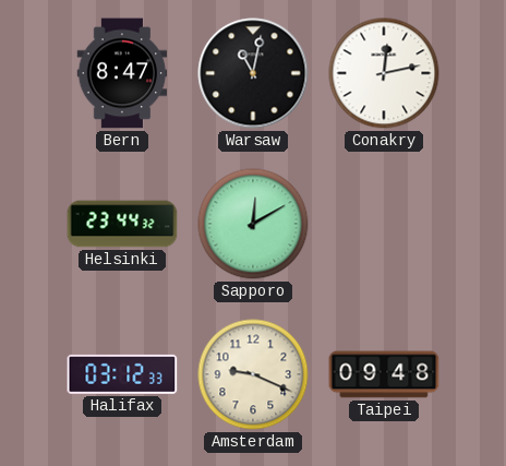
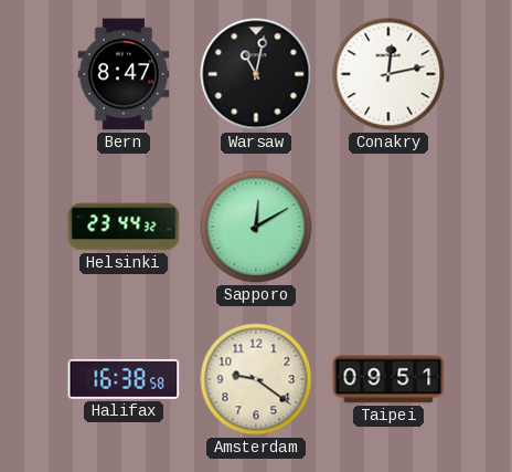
Halifax: 03:12 -> 16:38
Amsterdam: 9:19 -> 9:21
Taipei: 09:48 -> 09:51
